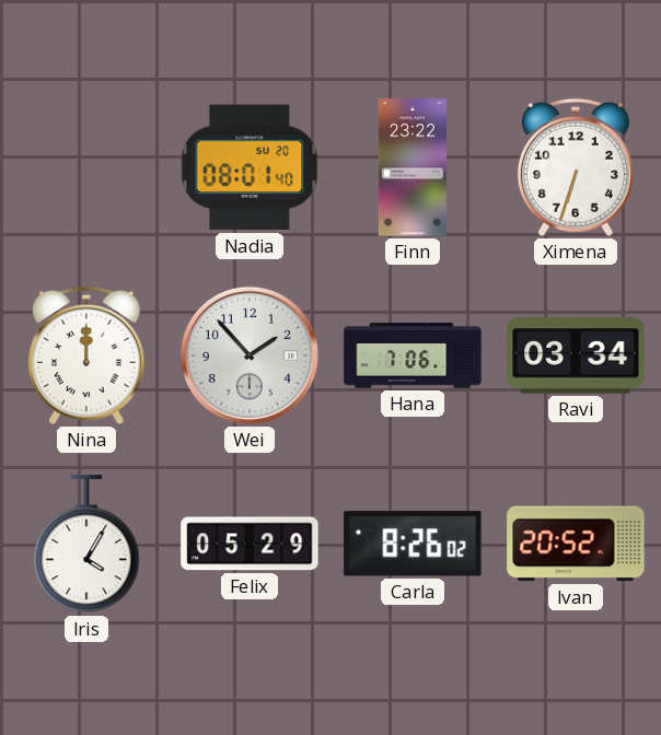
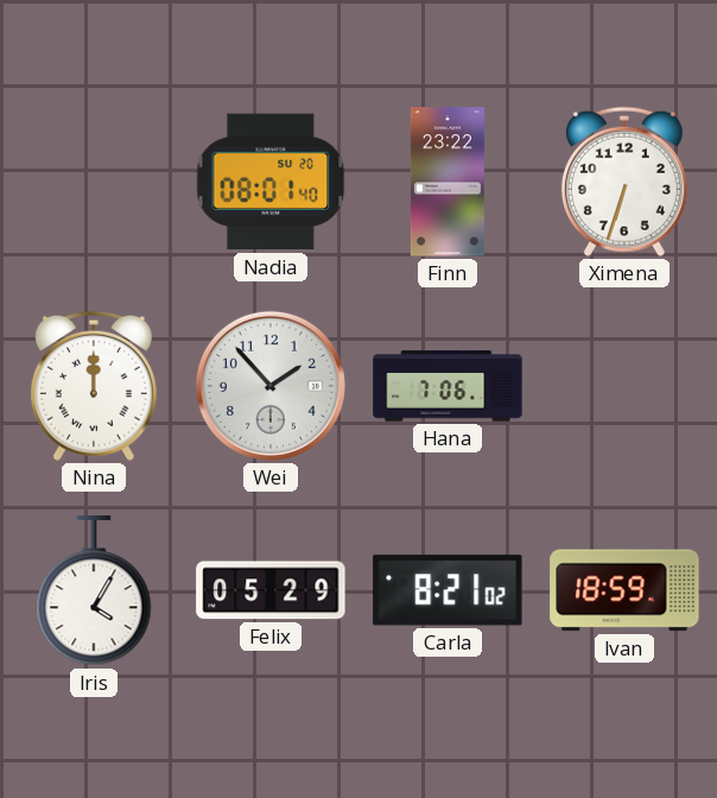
Ravi: 03:34 -> none
Carla: 8:26 -> 8:21
Ivan: 20:52 -> 18:59
